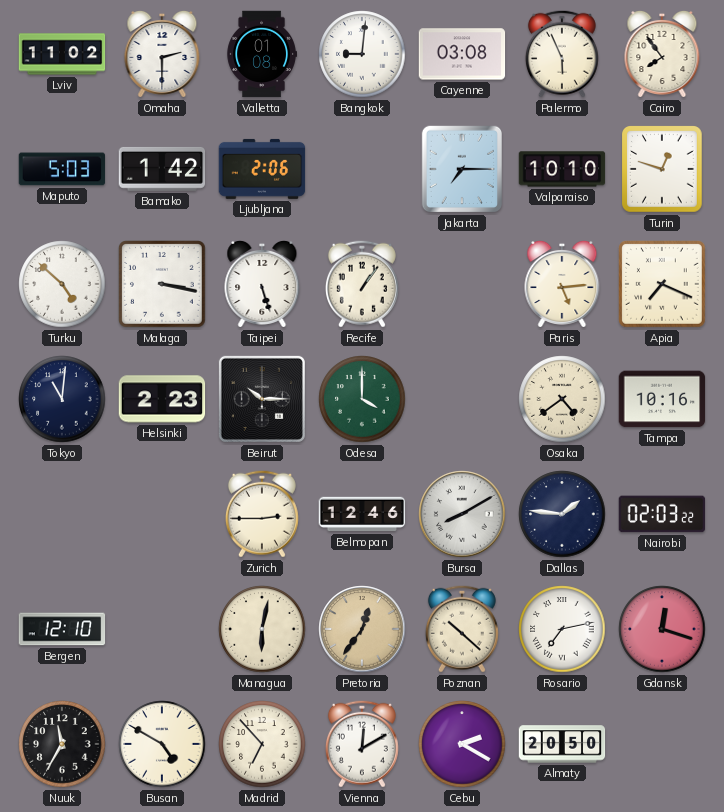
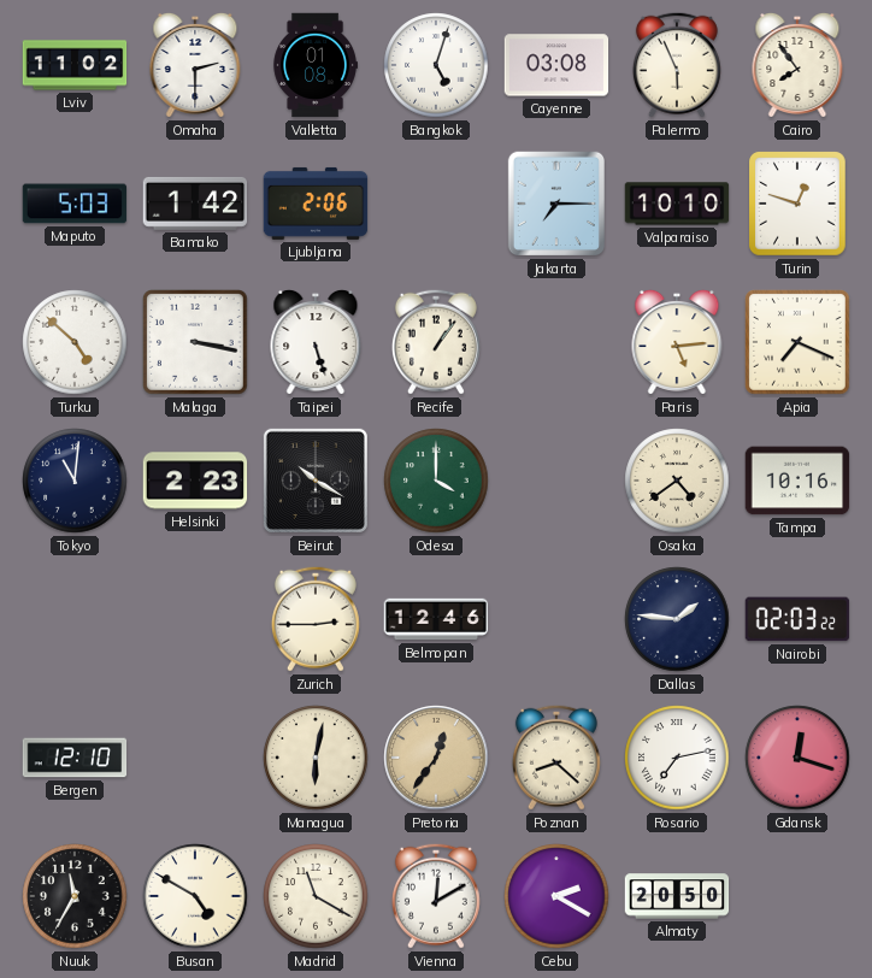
Bangkok: 9:01 -> 5:03
Beirut: 10:15 -> 10:20
Bursa: 8:10 -> none
Poznan: 10:22 -> 8:22
Madrid: 6:53 -> 11:20
